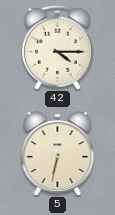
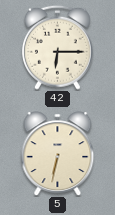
42: 4:15 -> 6:15
